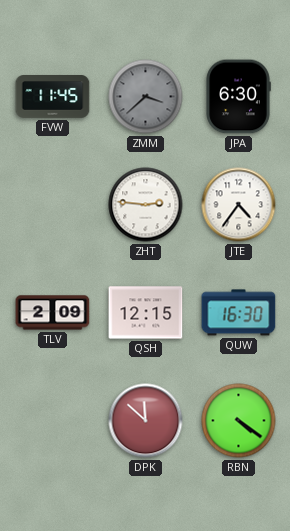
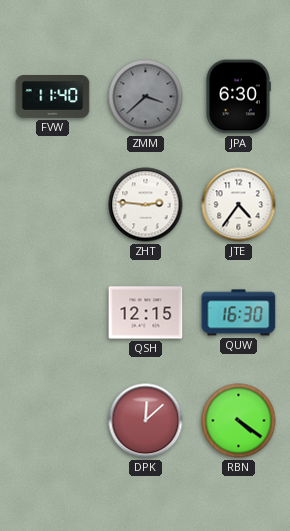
FVW: 11:45 -> 11:40
TLV: 2:09 -> none
DPK: 11:52 -> 12:08
